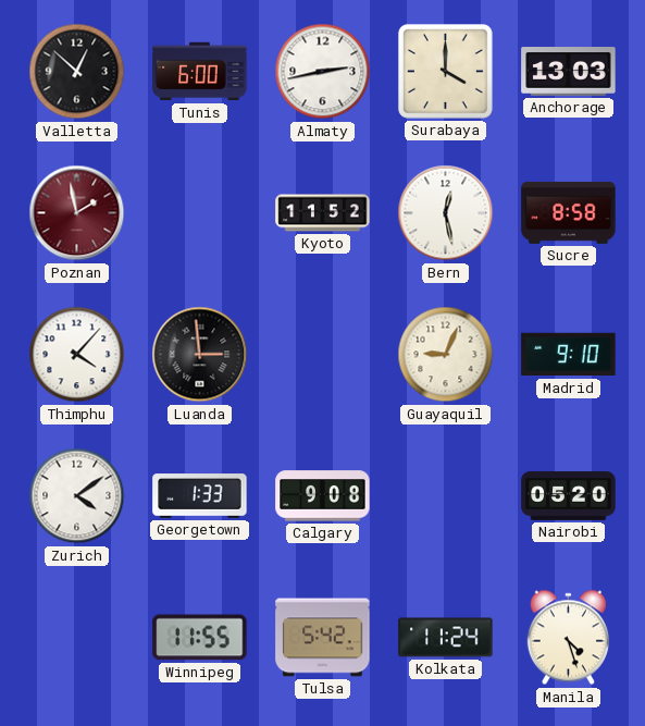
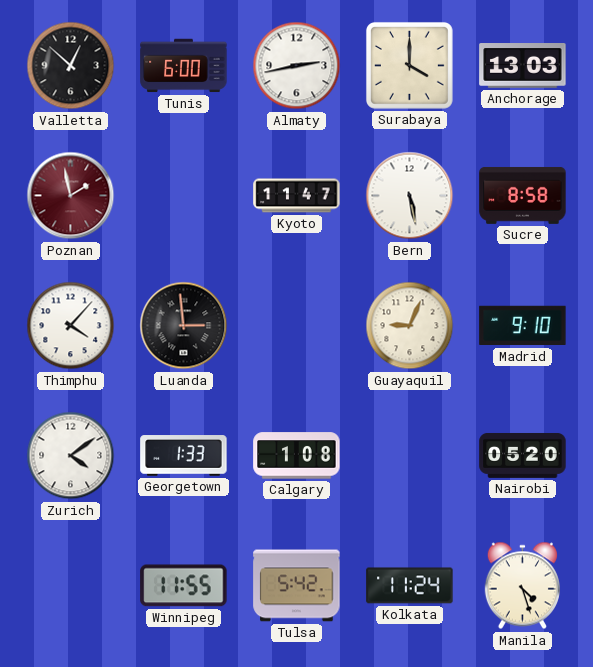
Kyoto: 11:52 -> 11:47
Bern: 12:28 -> 5:28
Calgary: 9:08 -> 1:08
